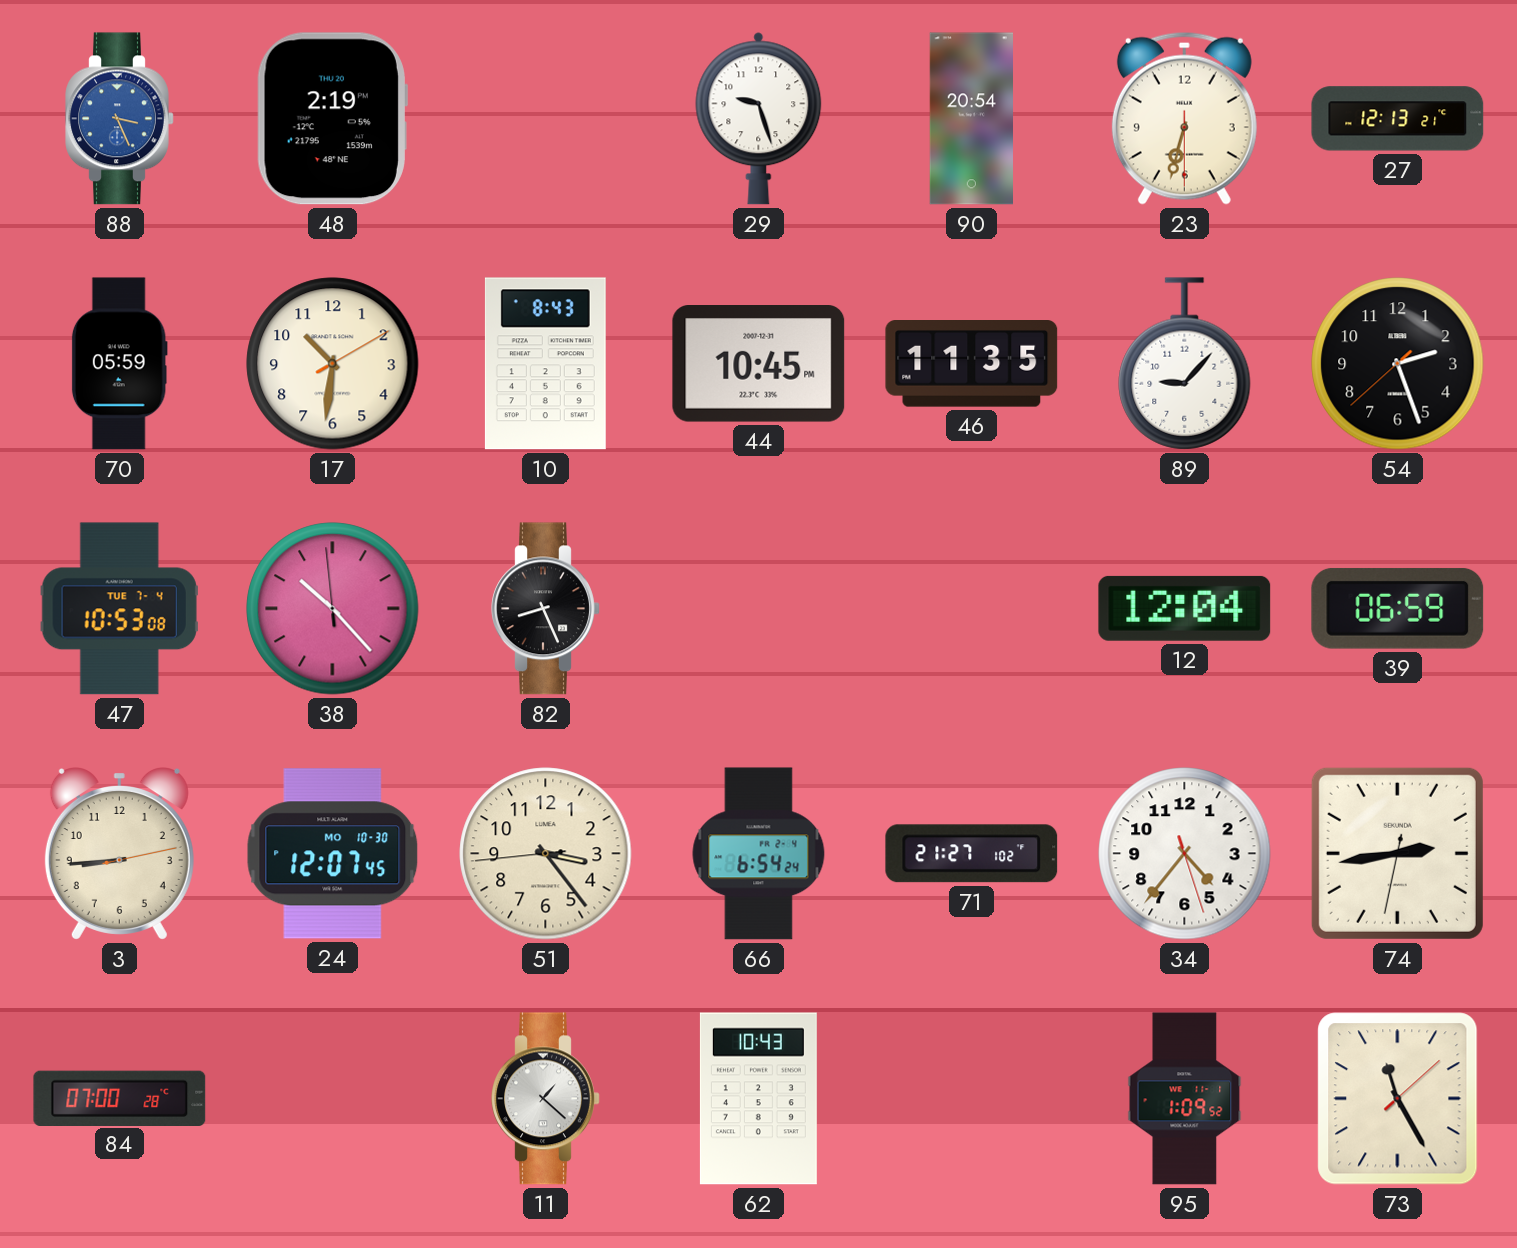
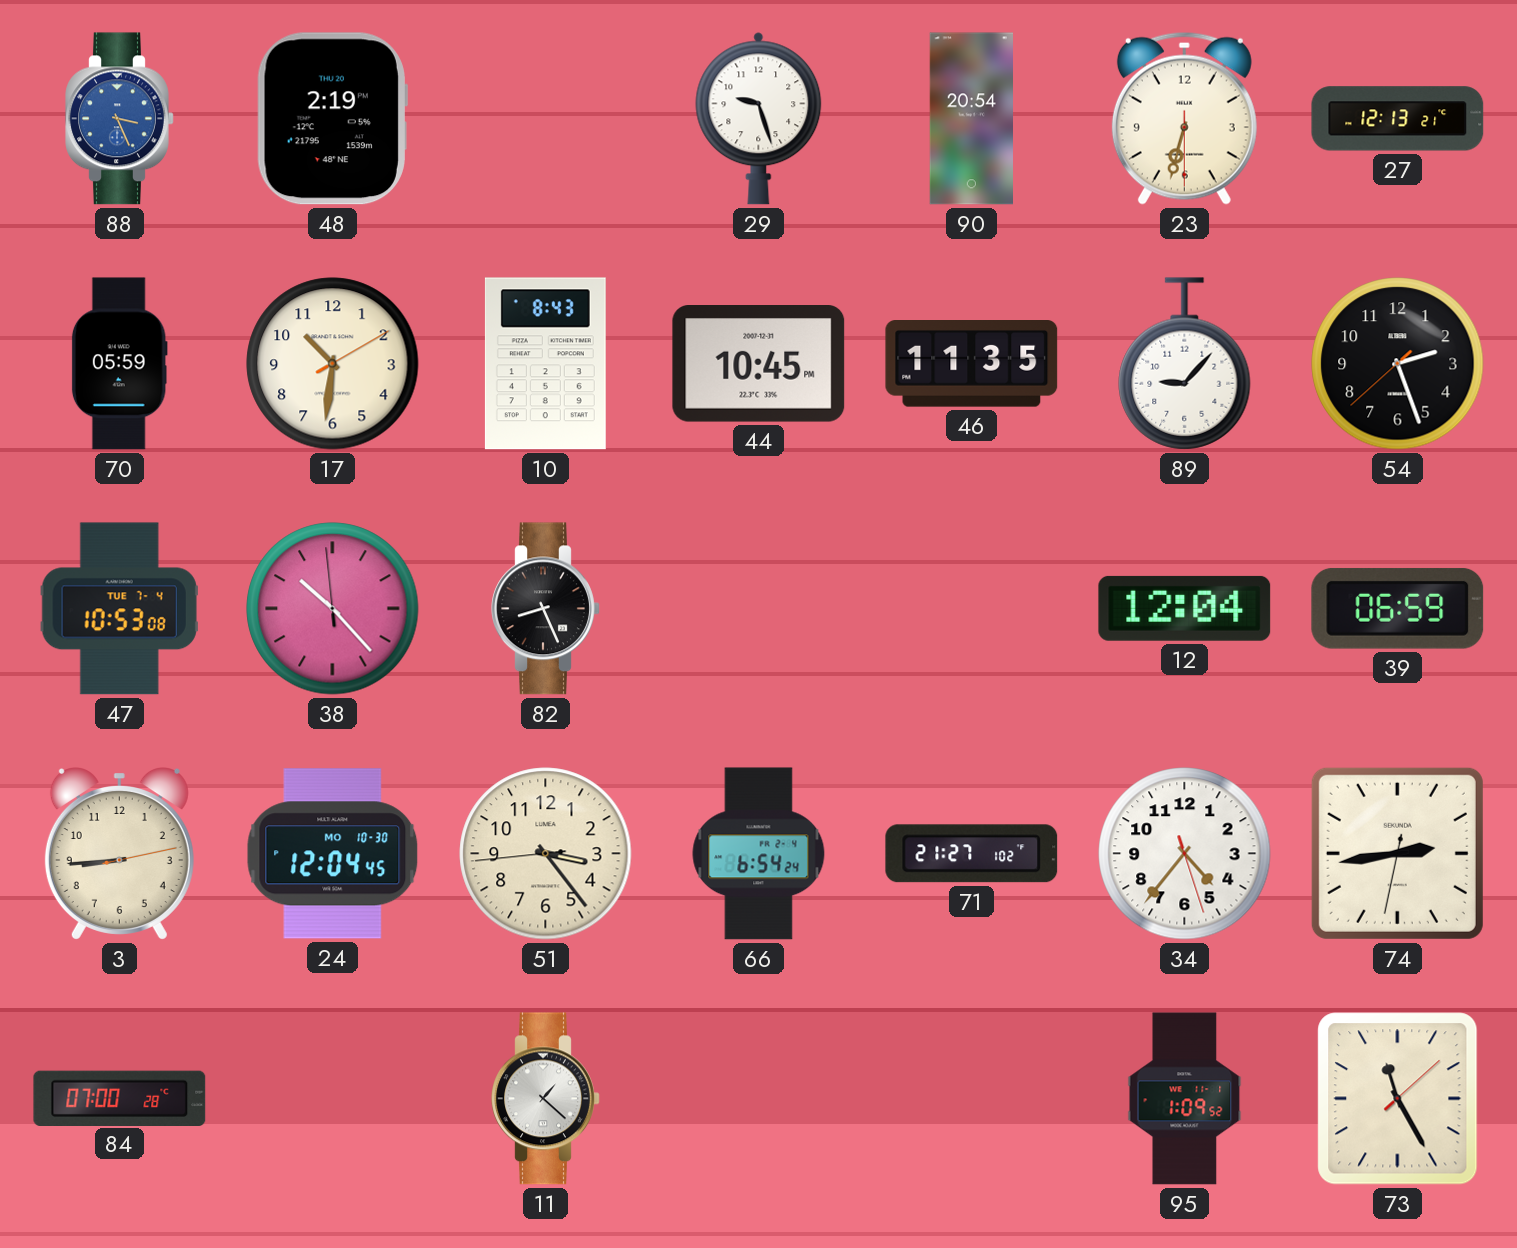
24: 12:07 -> 12:04
62: 10:43 -> none
